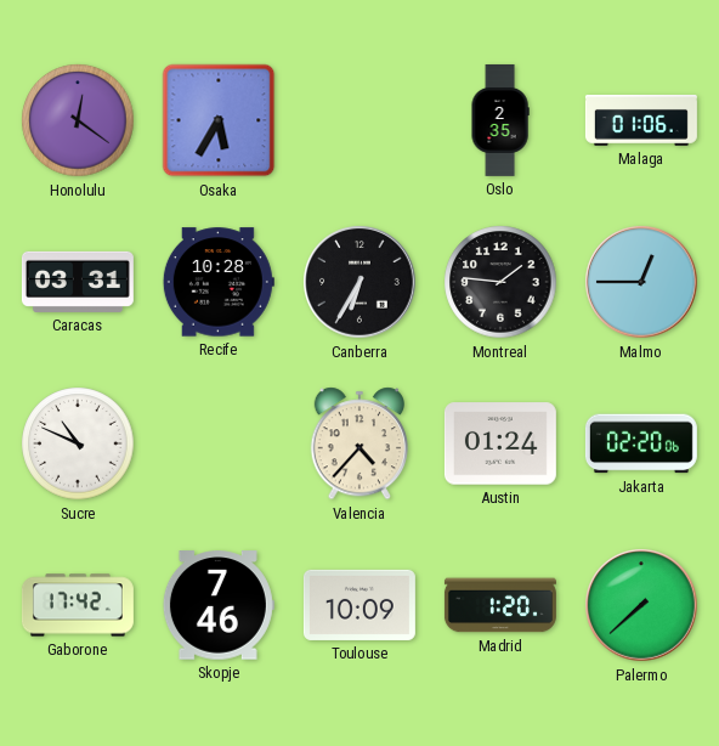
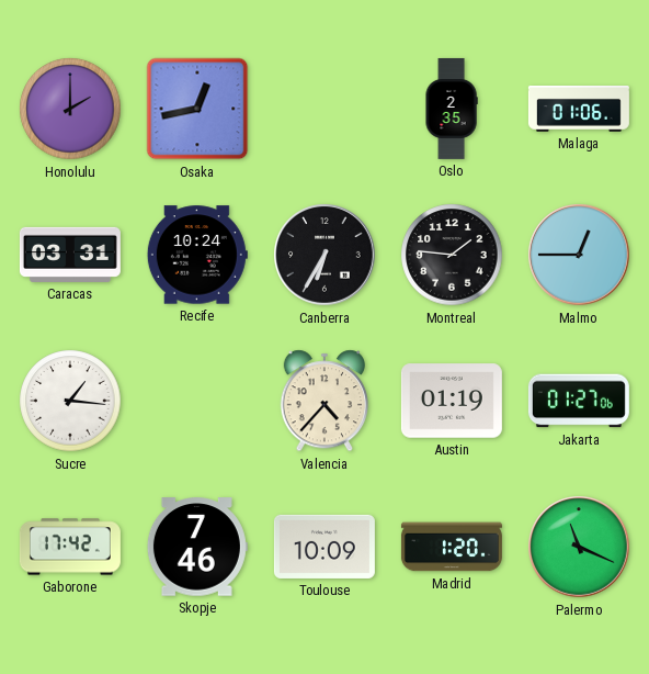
Honolulu: 12:21 -> 2:00
Osaka: 5:35 -> 12:43
Recife: 10:28 -> 10:24
Sucre: 10:49 -> 1:16
Austin: 01:24 -> 01:19
Jakarta: 02:20 -> 01:27
Palermo: 7:38 -> 11:19
